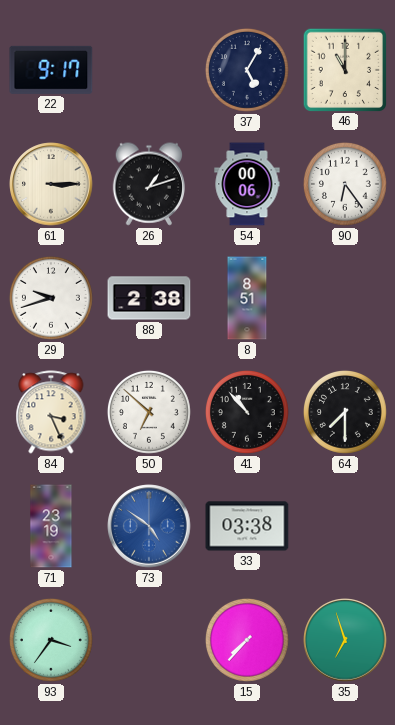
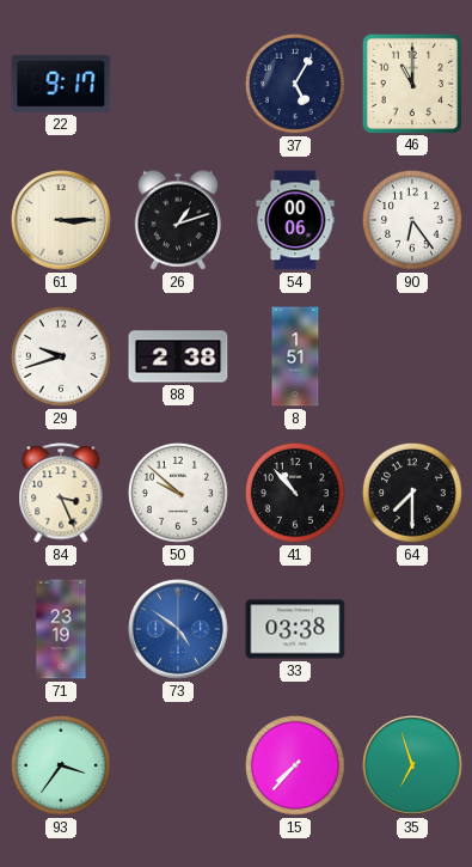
8: 8:51 -> 1:51
50: 6:52 -> 9:52
